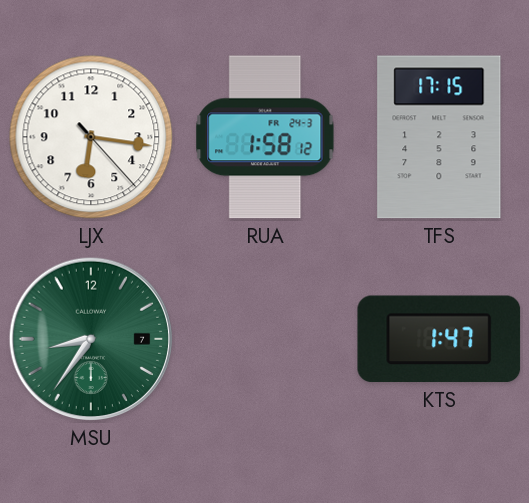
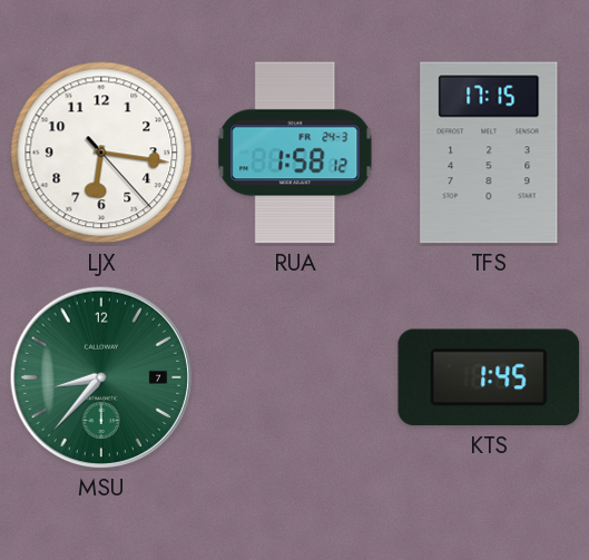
MSU: 8:36 -> 8:37
KTS: 1:47 -> 1:45
